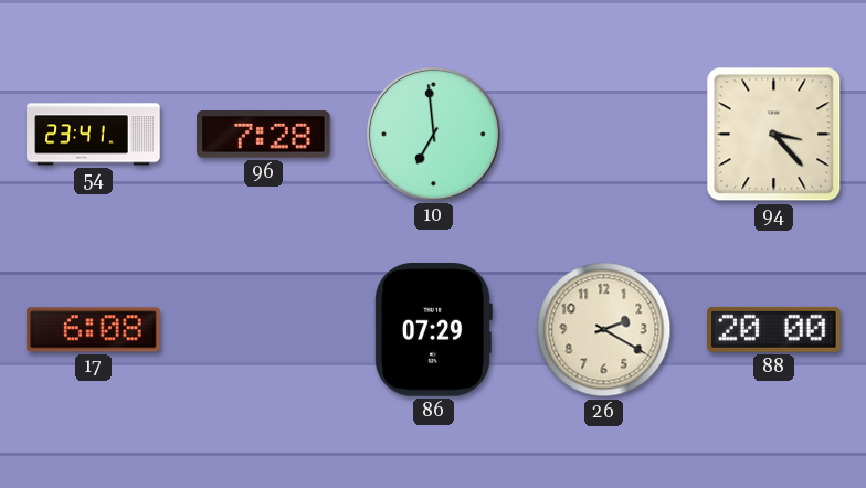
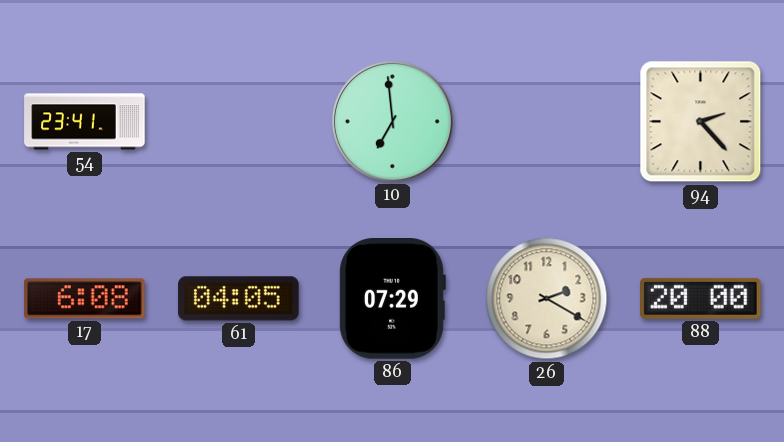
96: 7:28 -> none
94: 3:23 -> 2:23
61: none -> 04:05
